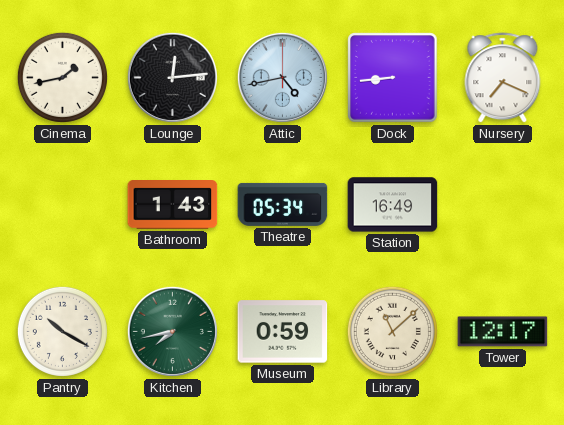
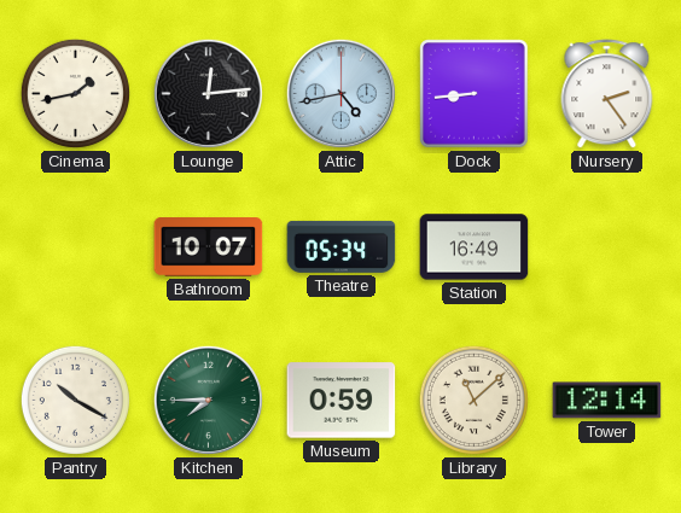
Nursery: 7:19 -> 2:24
Bathroom: 1:43 -> 10:07
Kitchen: 7:43 -> 7:45
Tower: 12:17 -> 12:14
